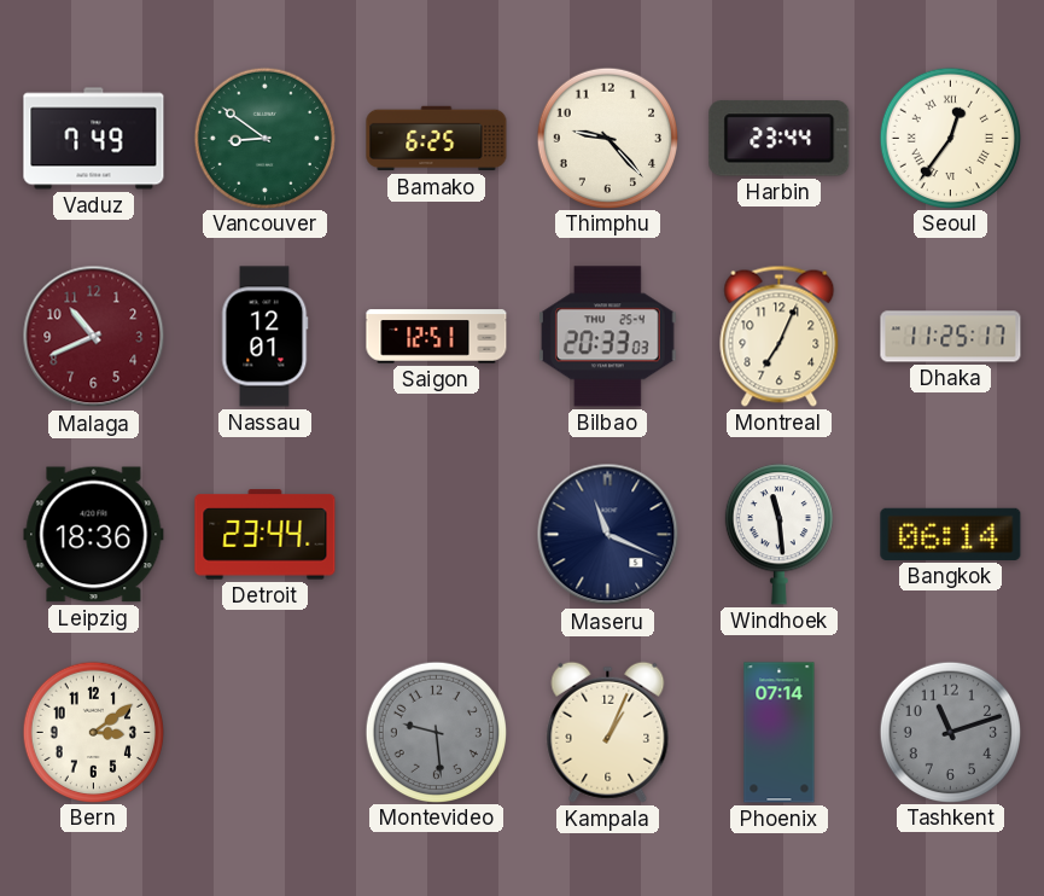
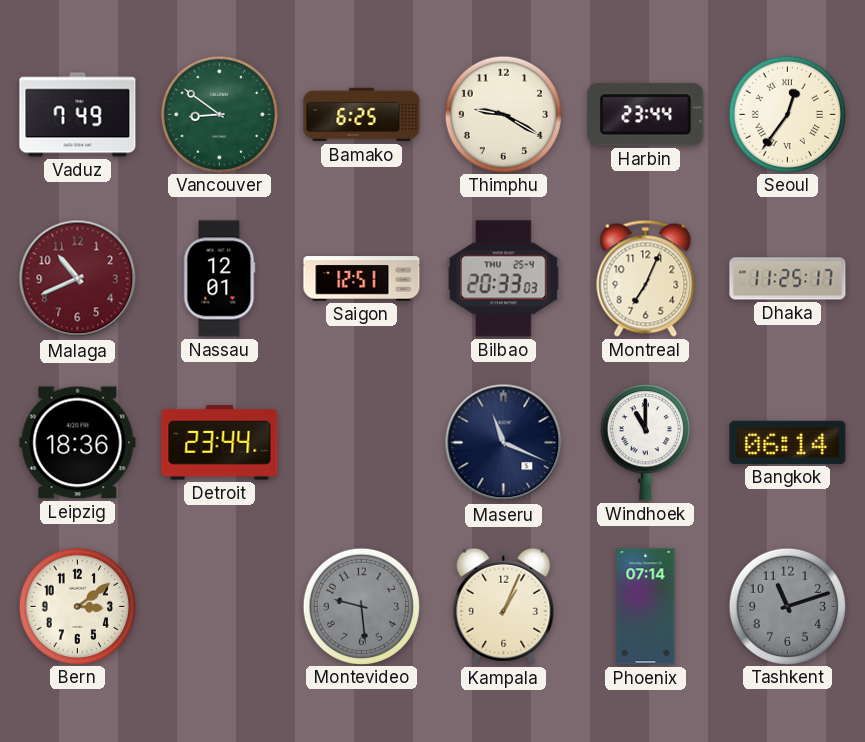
Thimphu: 9:23 -> 9:20
Windhoek: 11:29 -> 11:00
